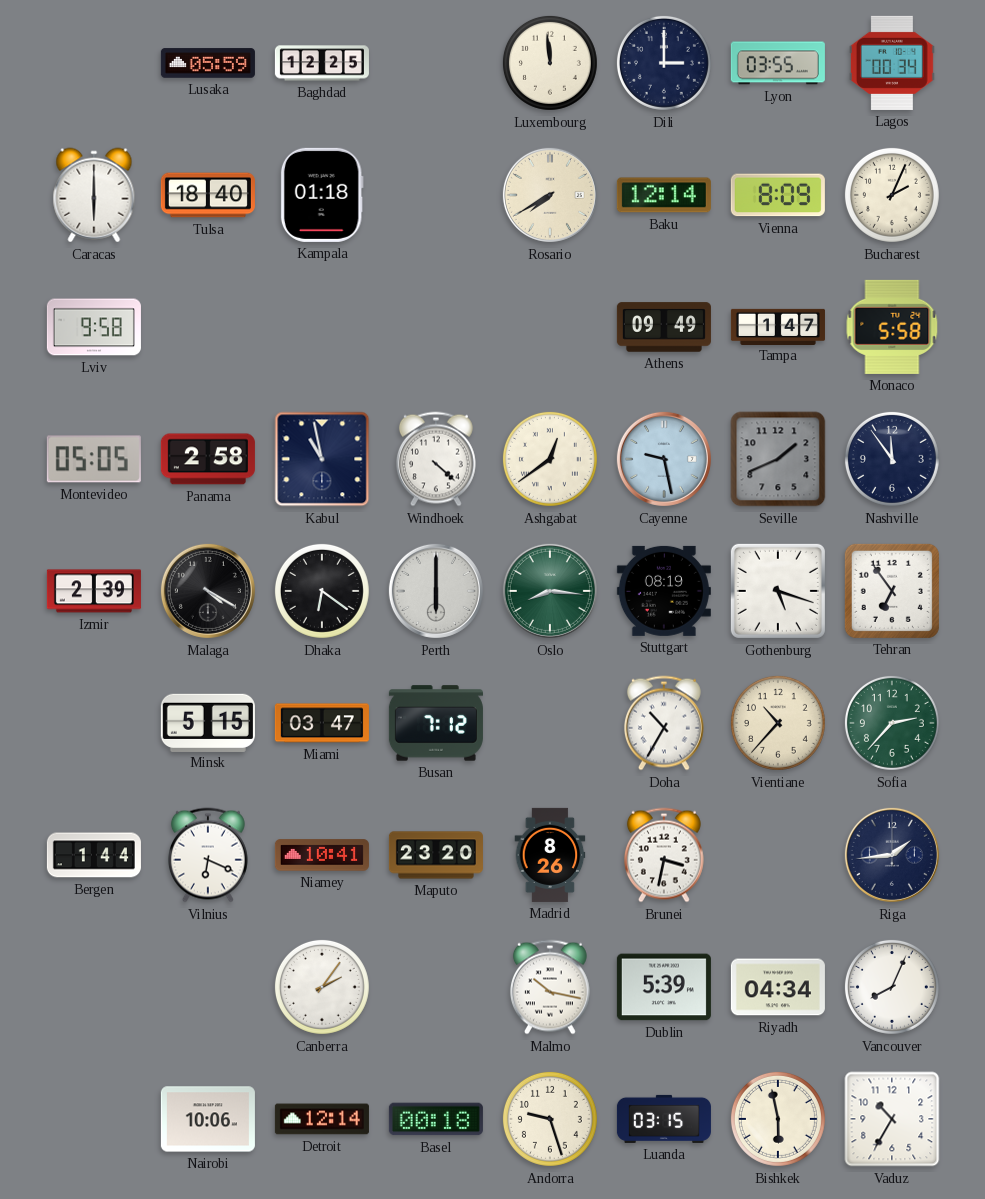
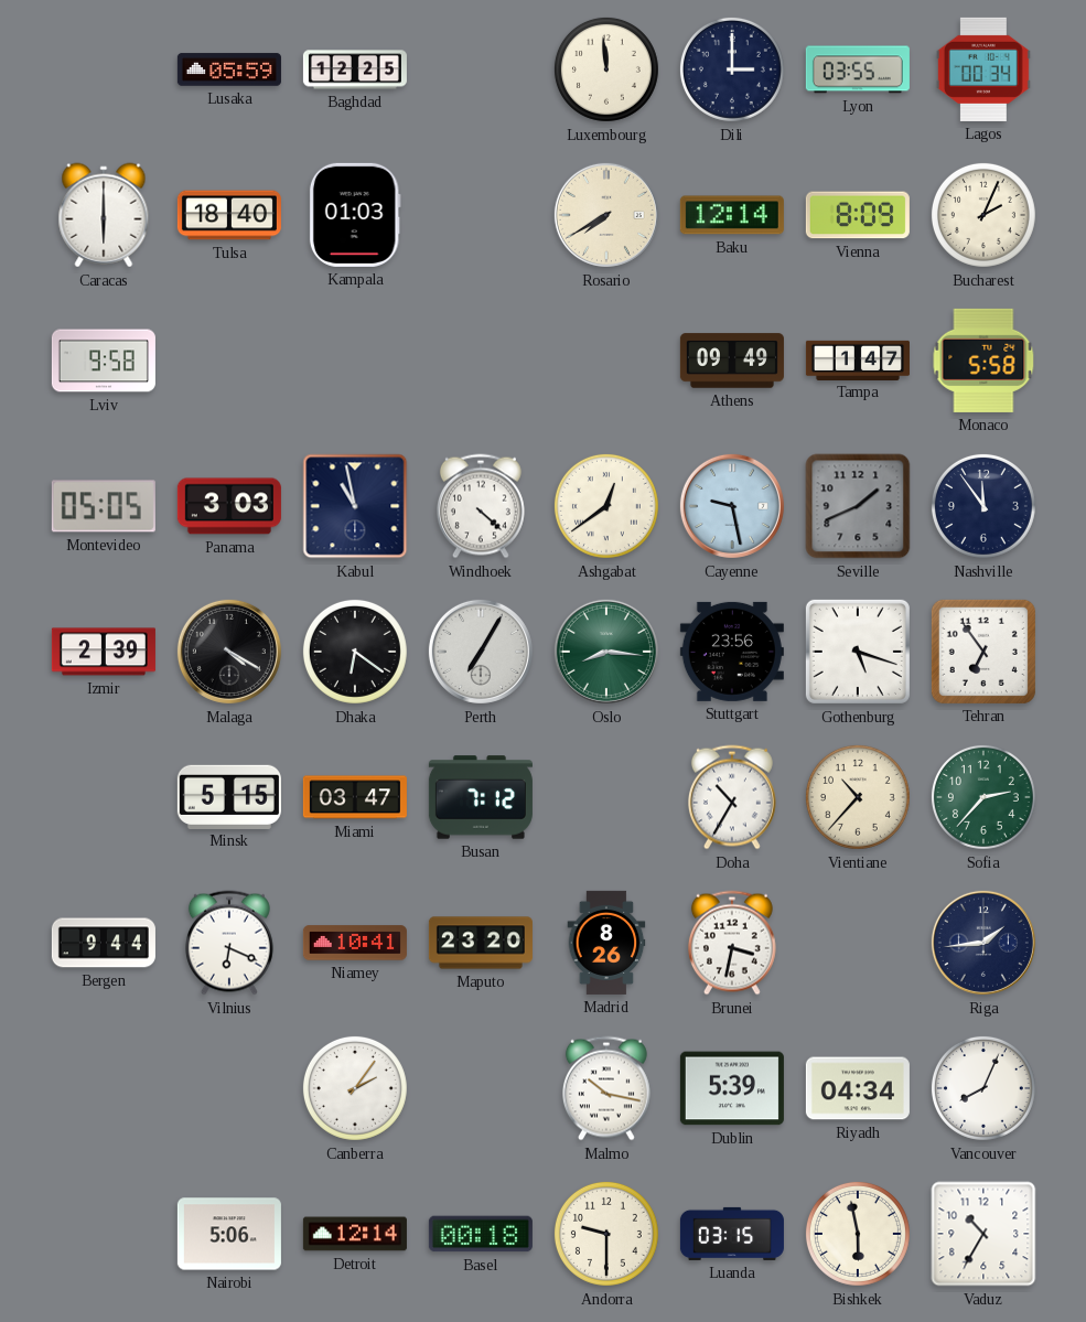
Kampala: 01:18 -> 01:03
Panama: 2:58 -> 3:03
Perth: 6:00 -> 7:05
Stuttgart: 08:19 -> 23:56
Bergen: 1:44 -> 9:44
Nairobi: 10:06 -> 5:06
Andorra: 9:27 -> 9:30
